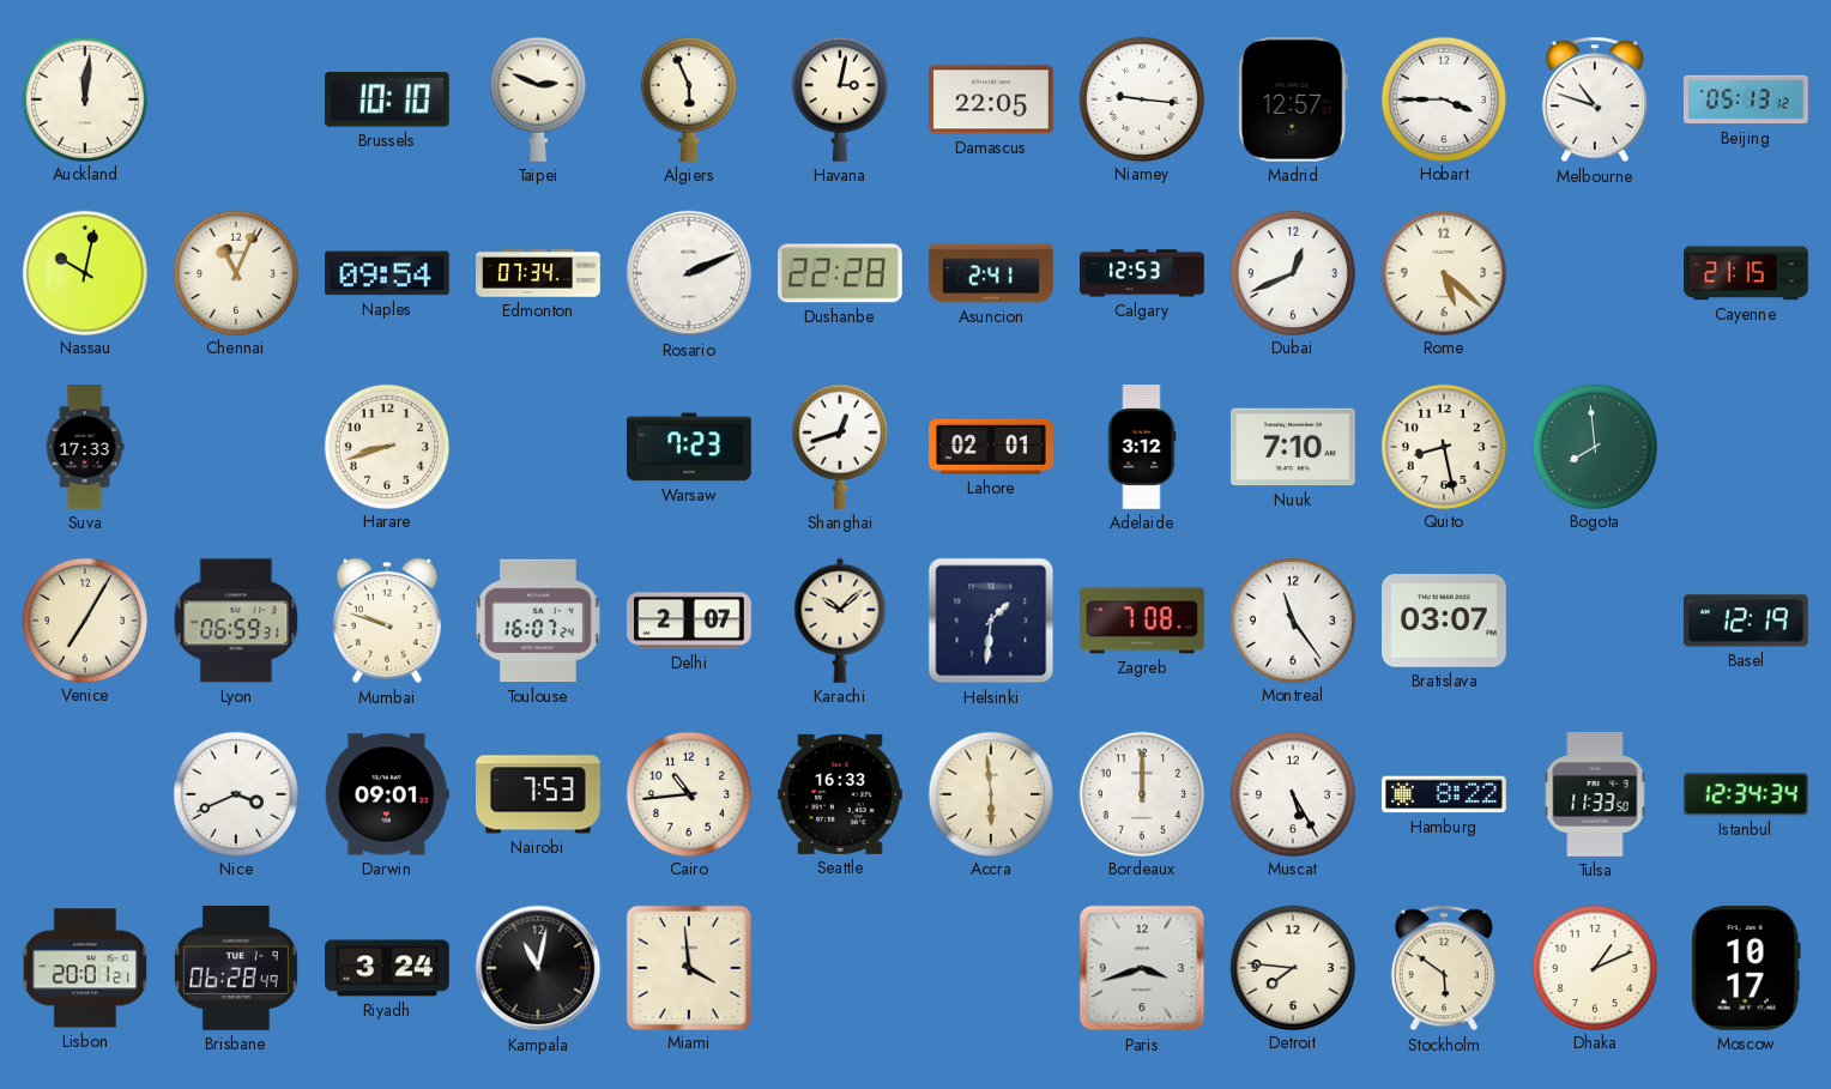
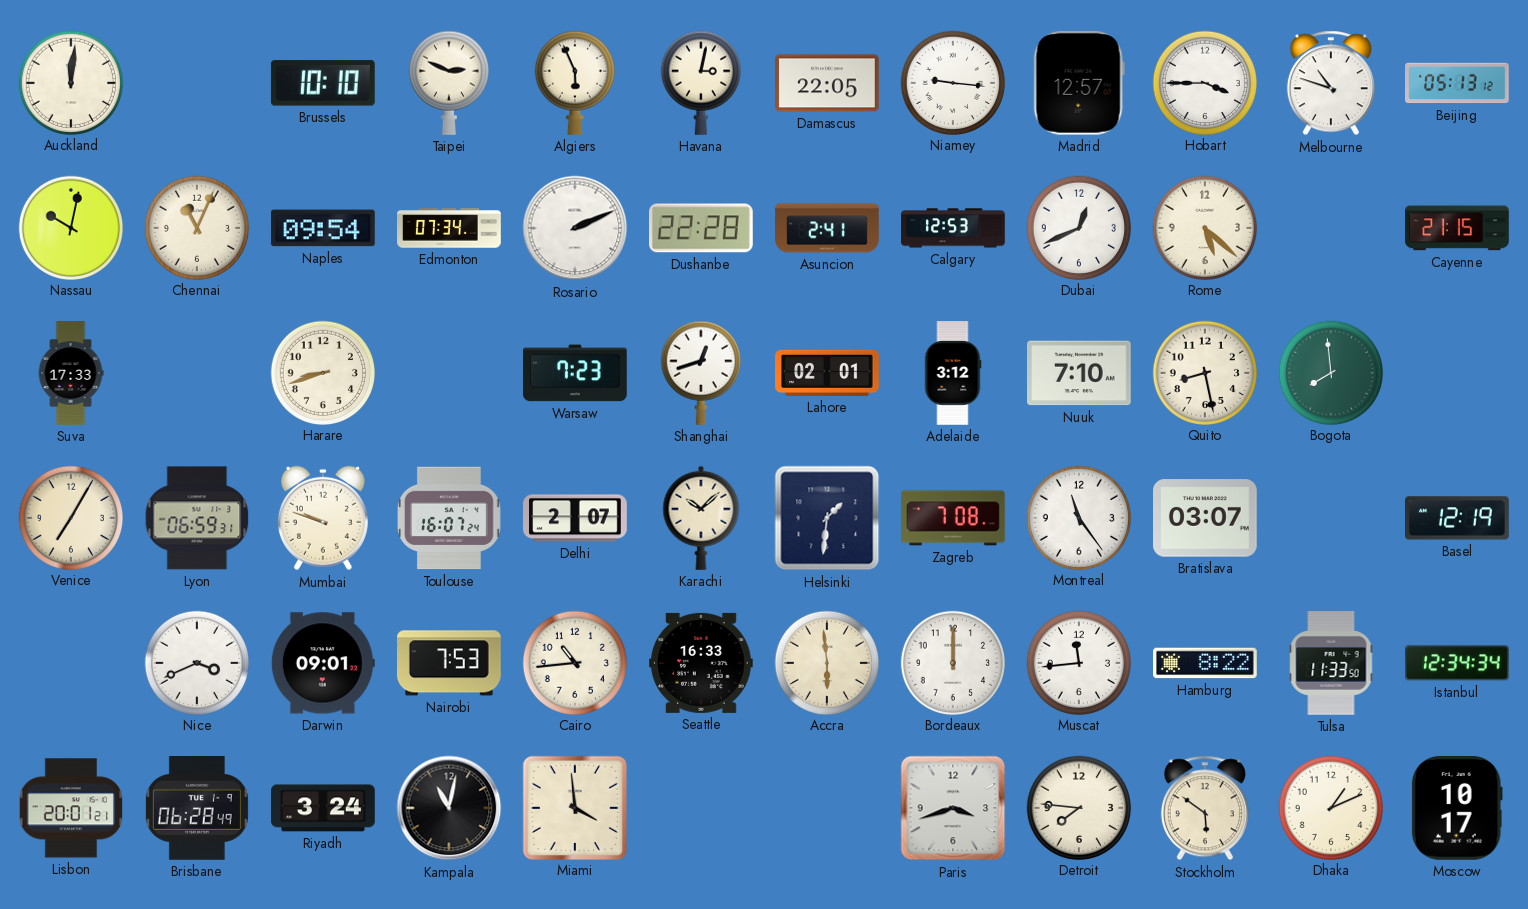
Muscat: 5:25 -> 11:44
